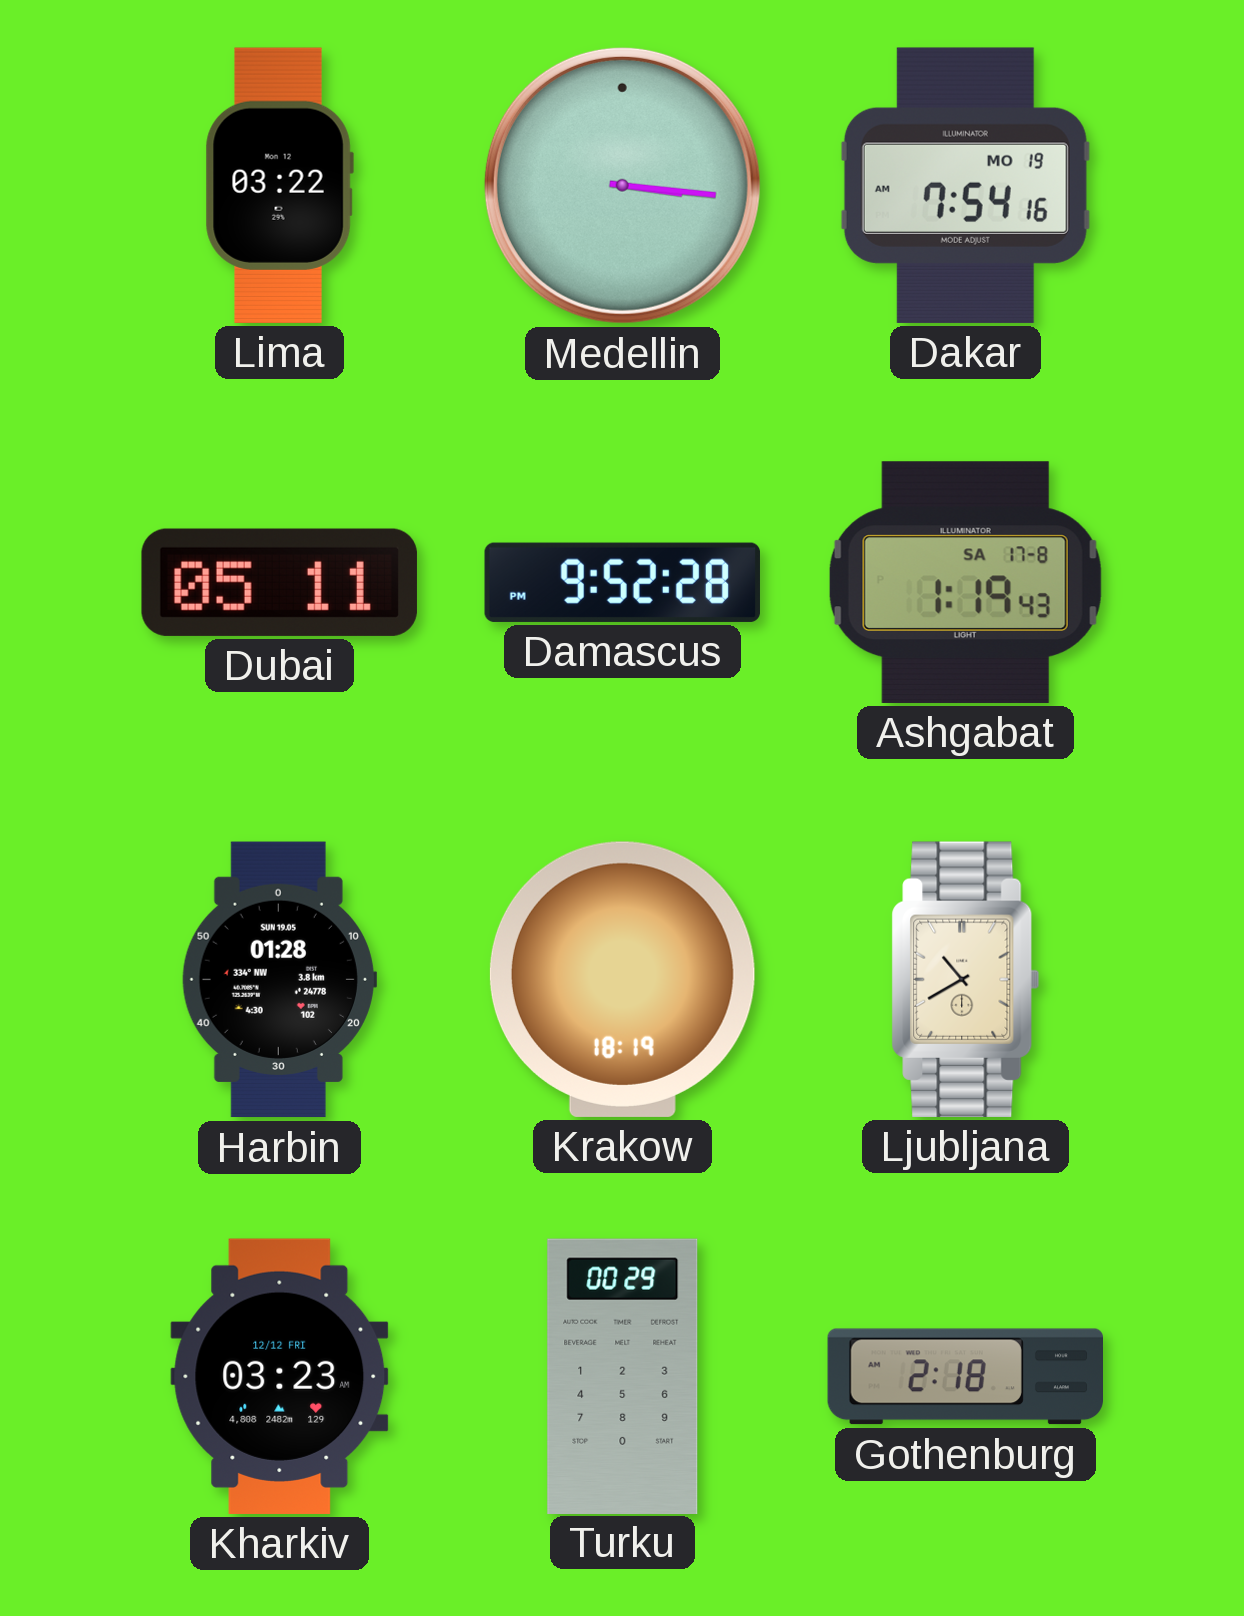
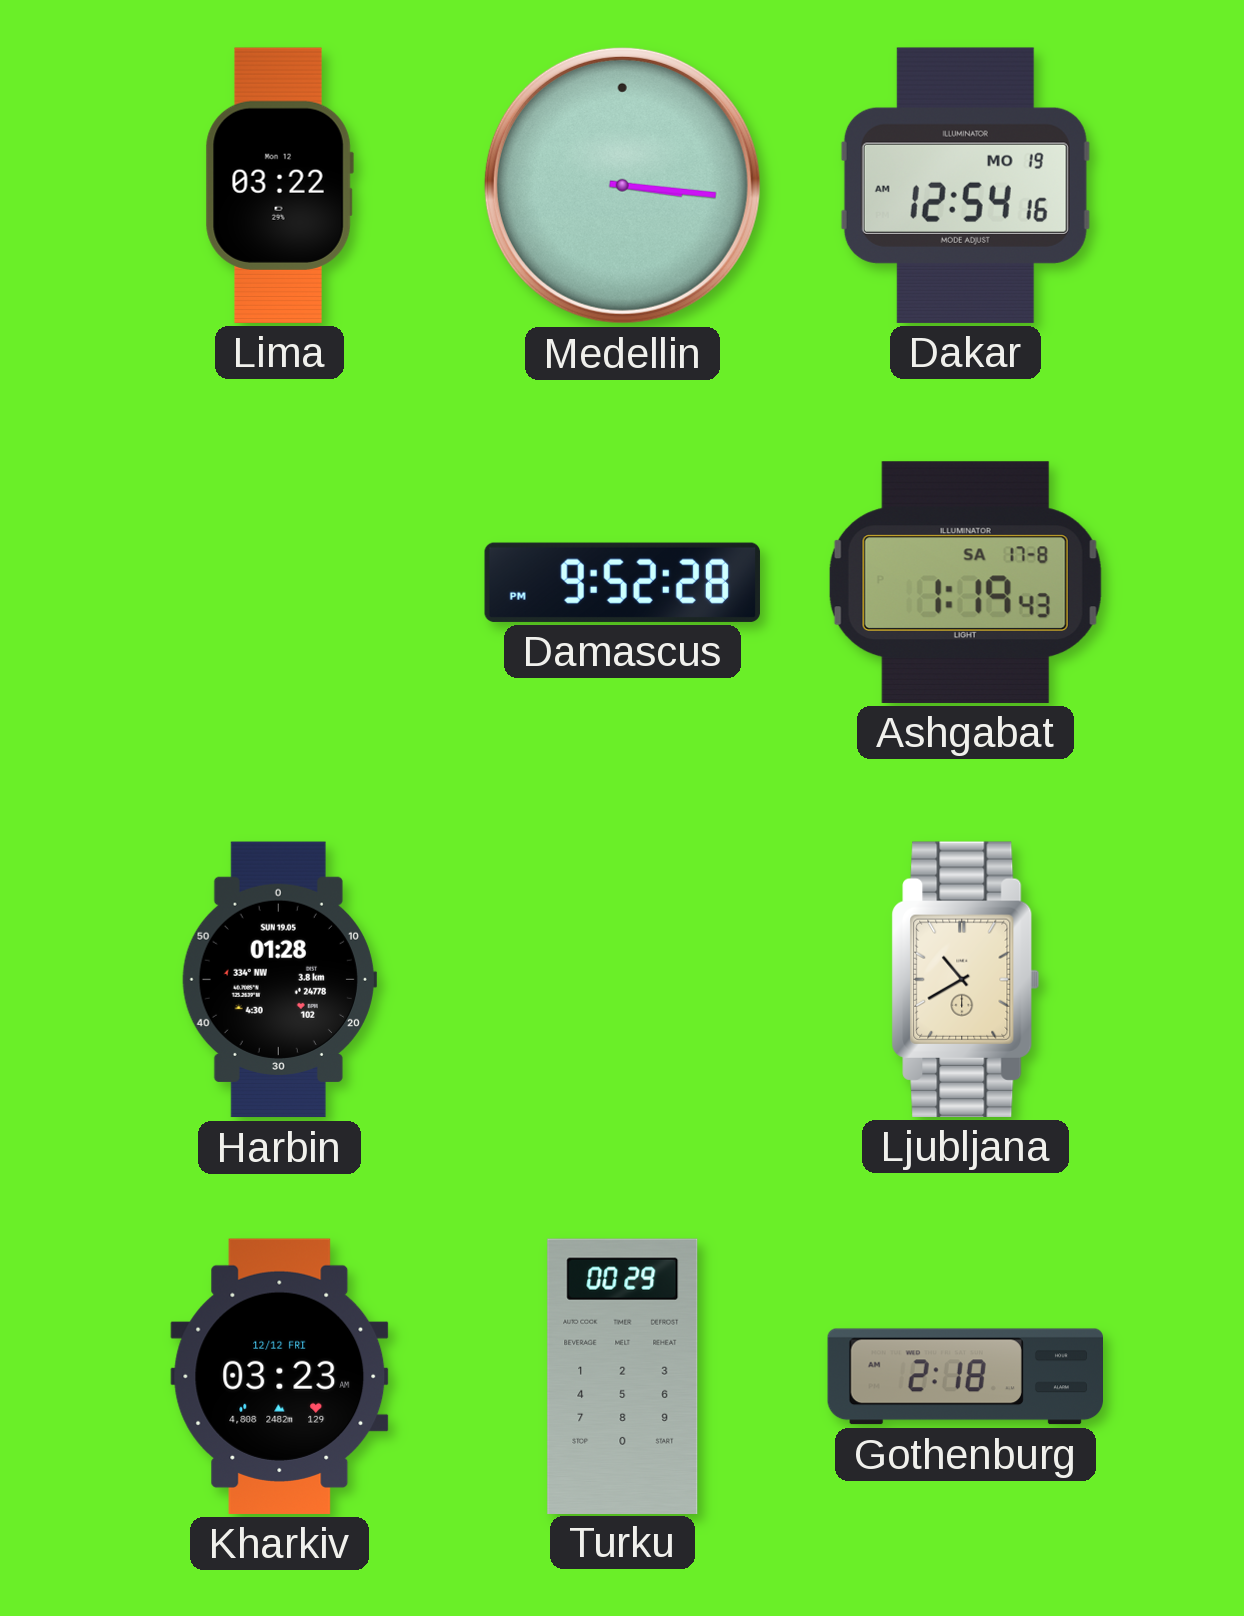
Dakar: 7:54 -> 12:54
Dubai: 05:11 -> none
Krakow: 18:19 -> none
